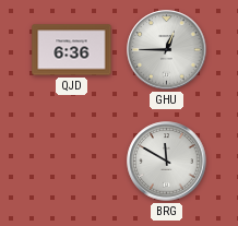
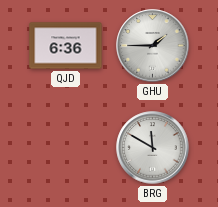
GHU: 12:45 -> 1:45
